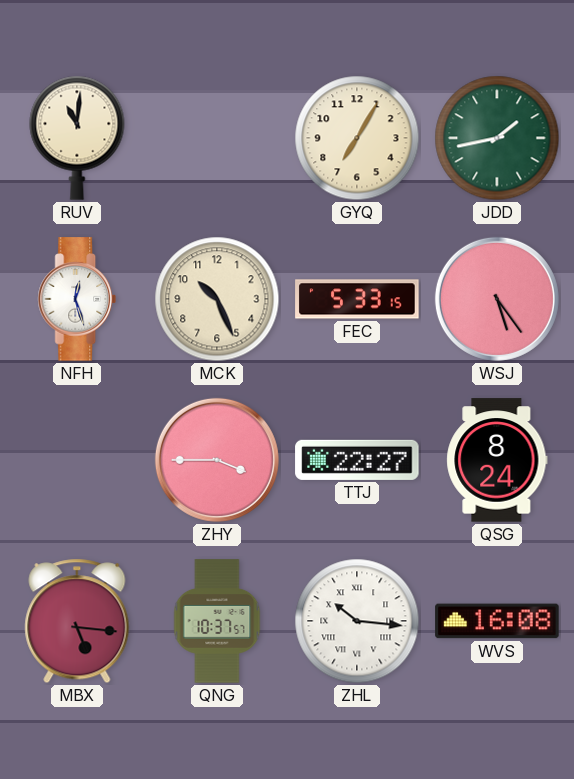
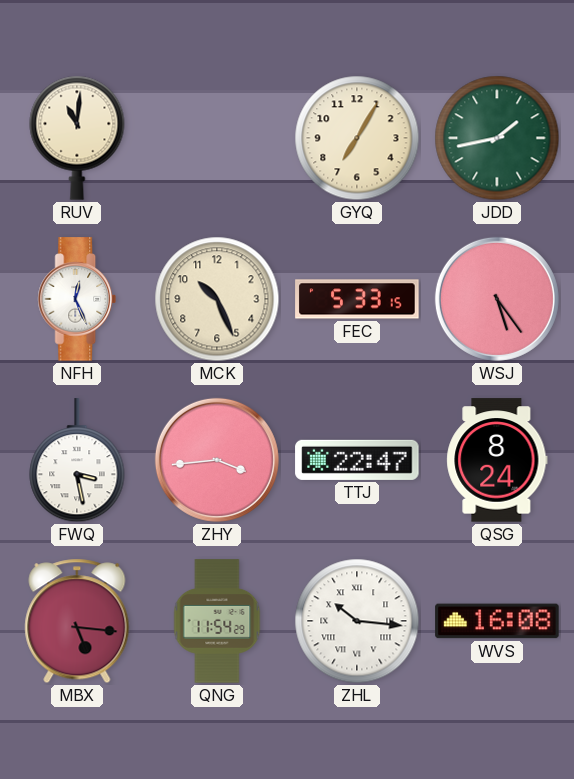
NFH: 12:27 -> 12:26
FWQ: none -> 3:28
ZHY: 3:45 -> 3:44
TTJ: 22:27 -> 22:47
QNG: 10:37 -> 11:54
